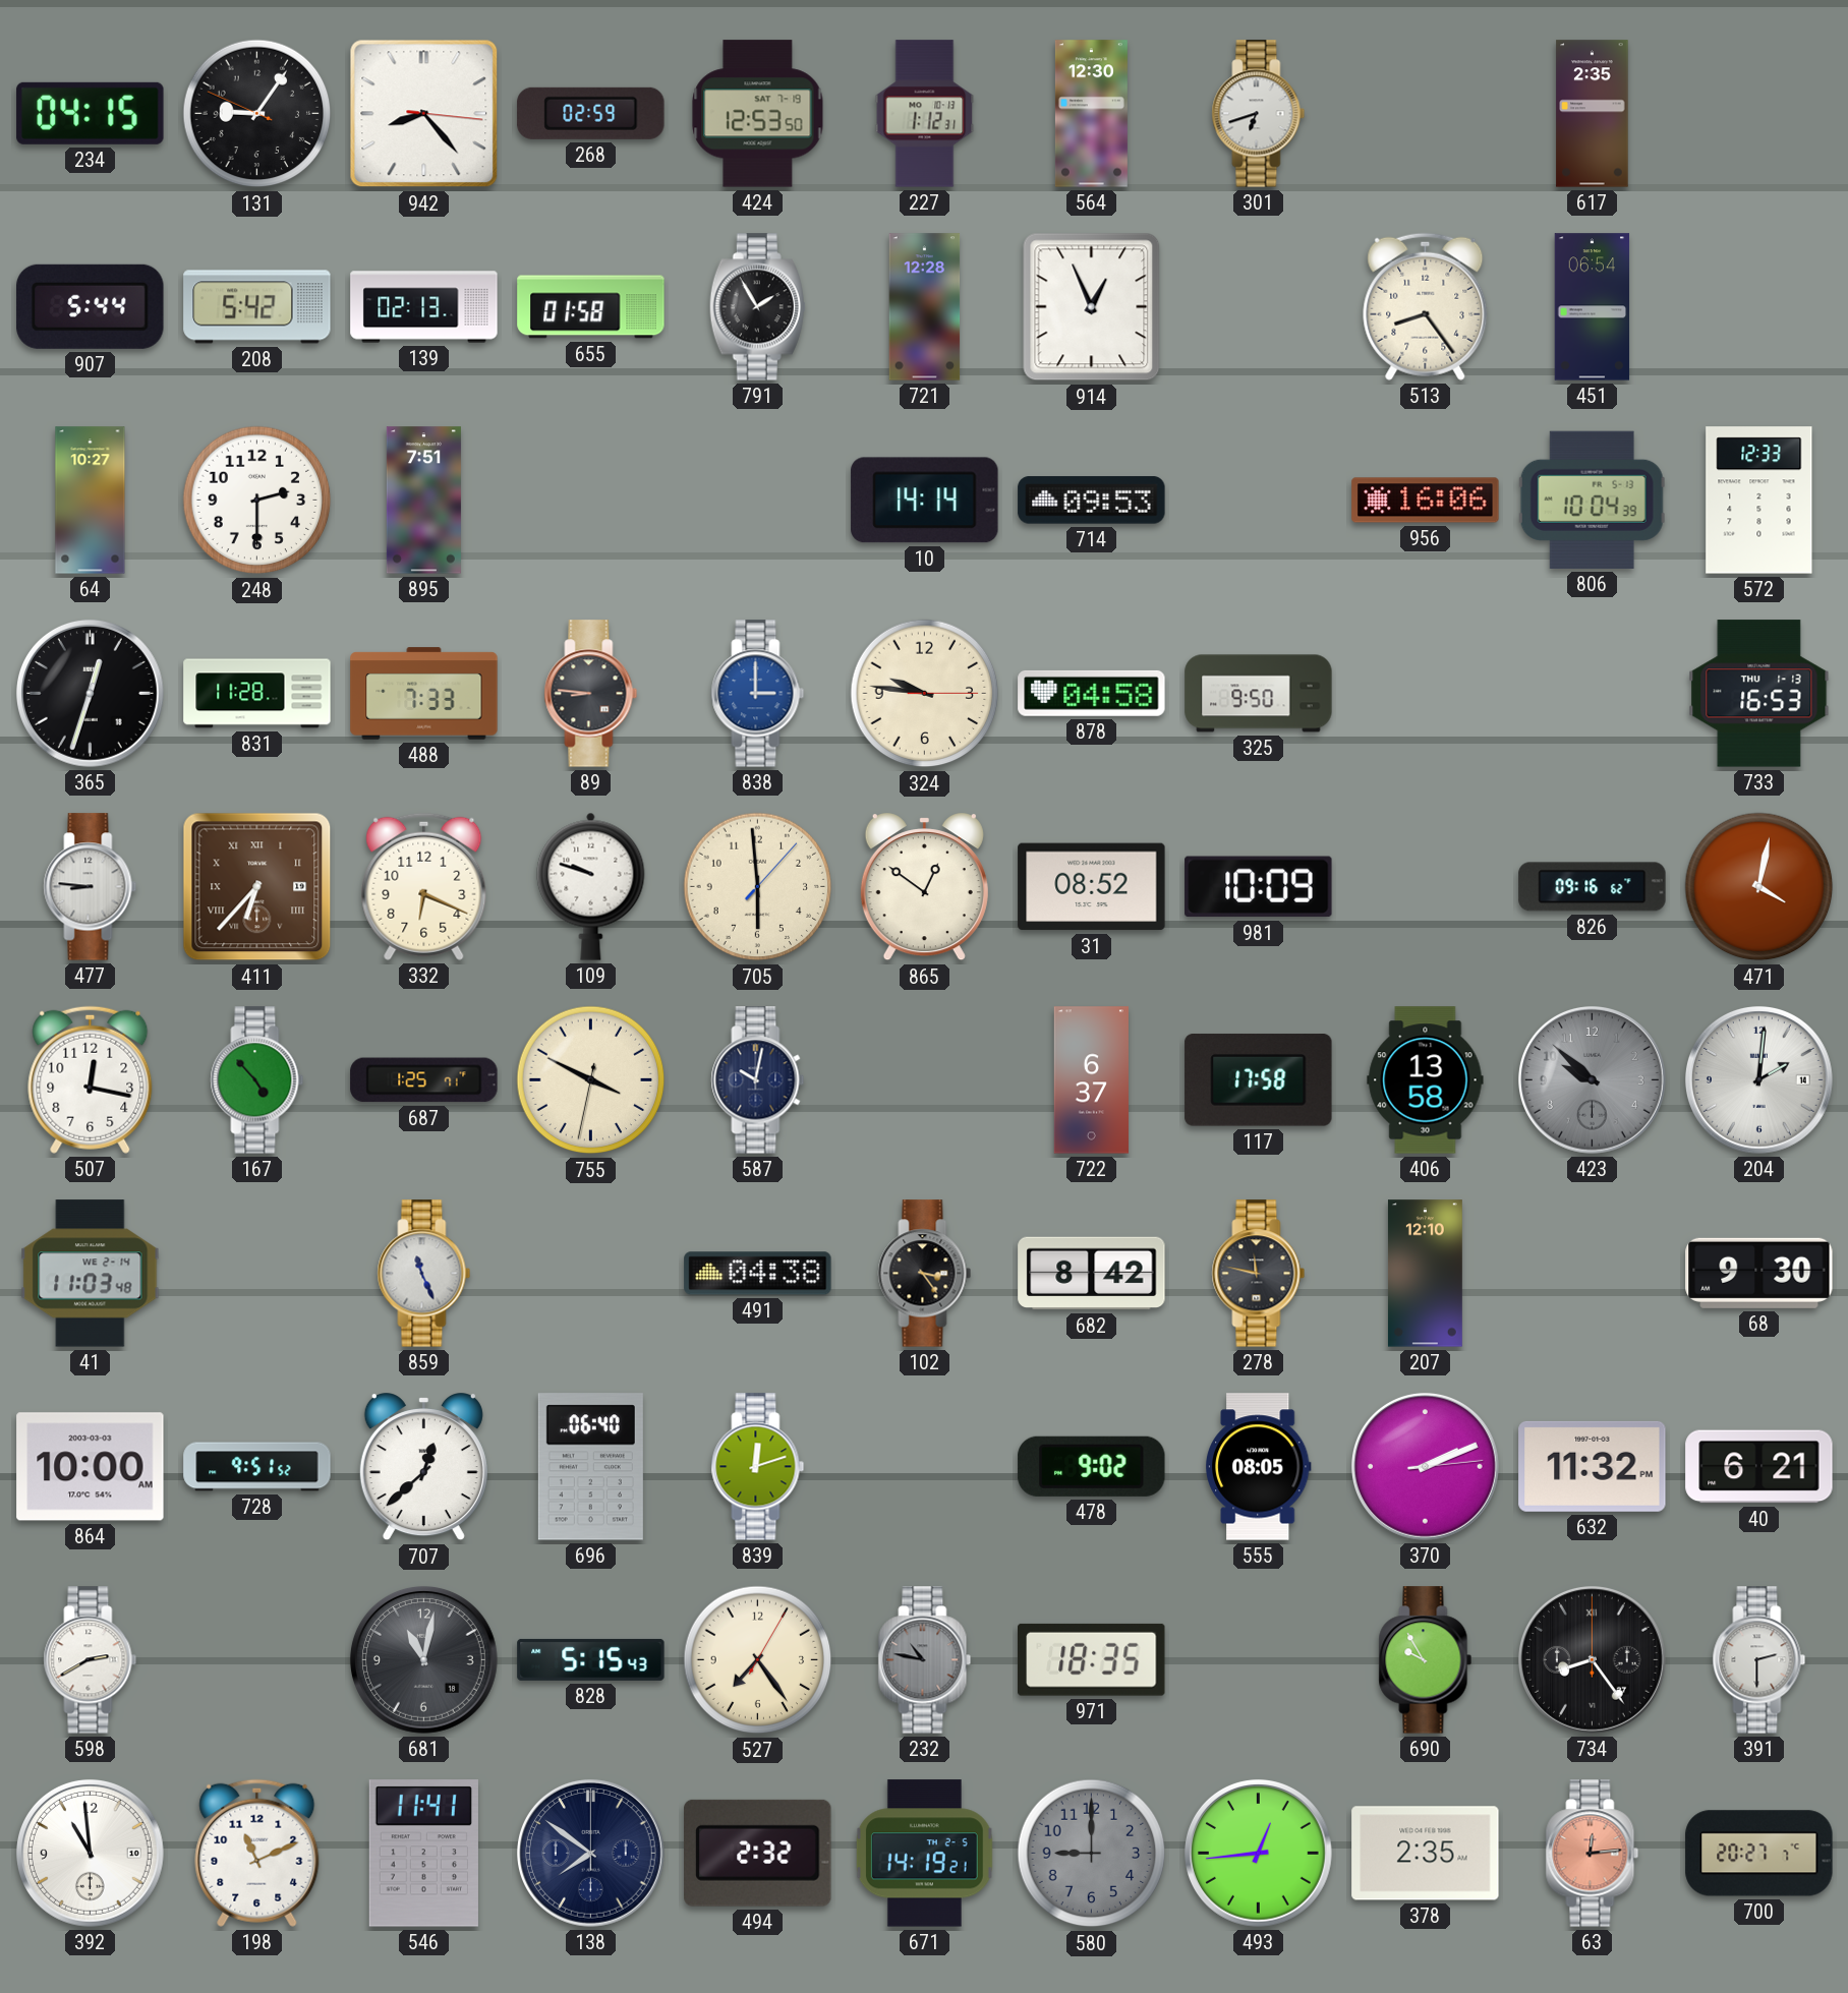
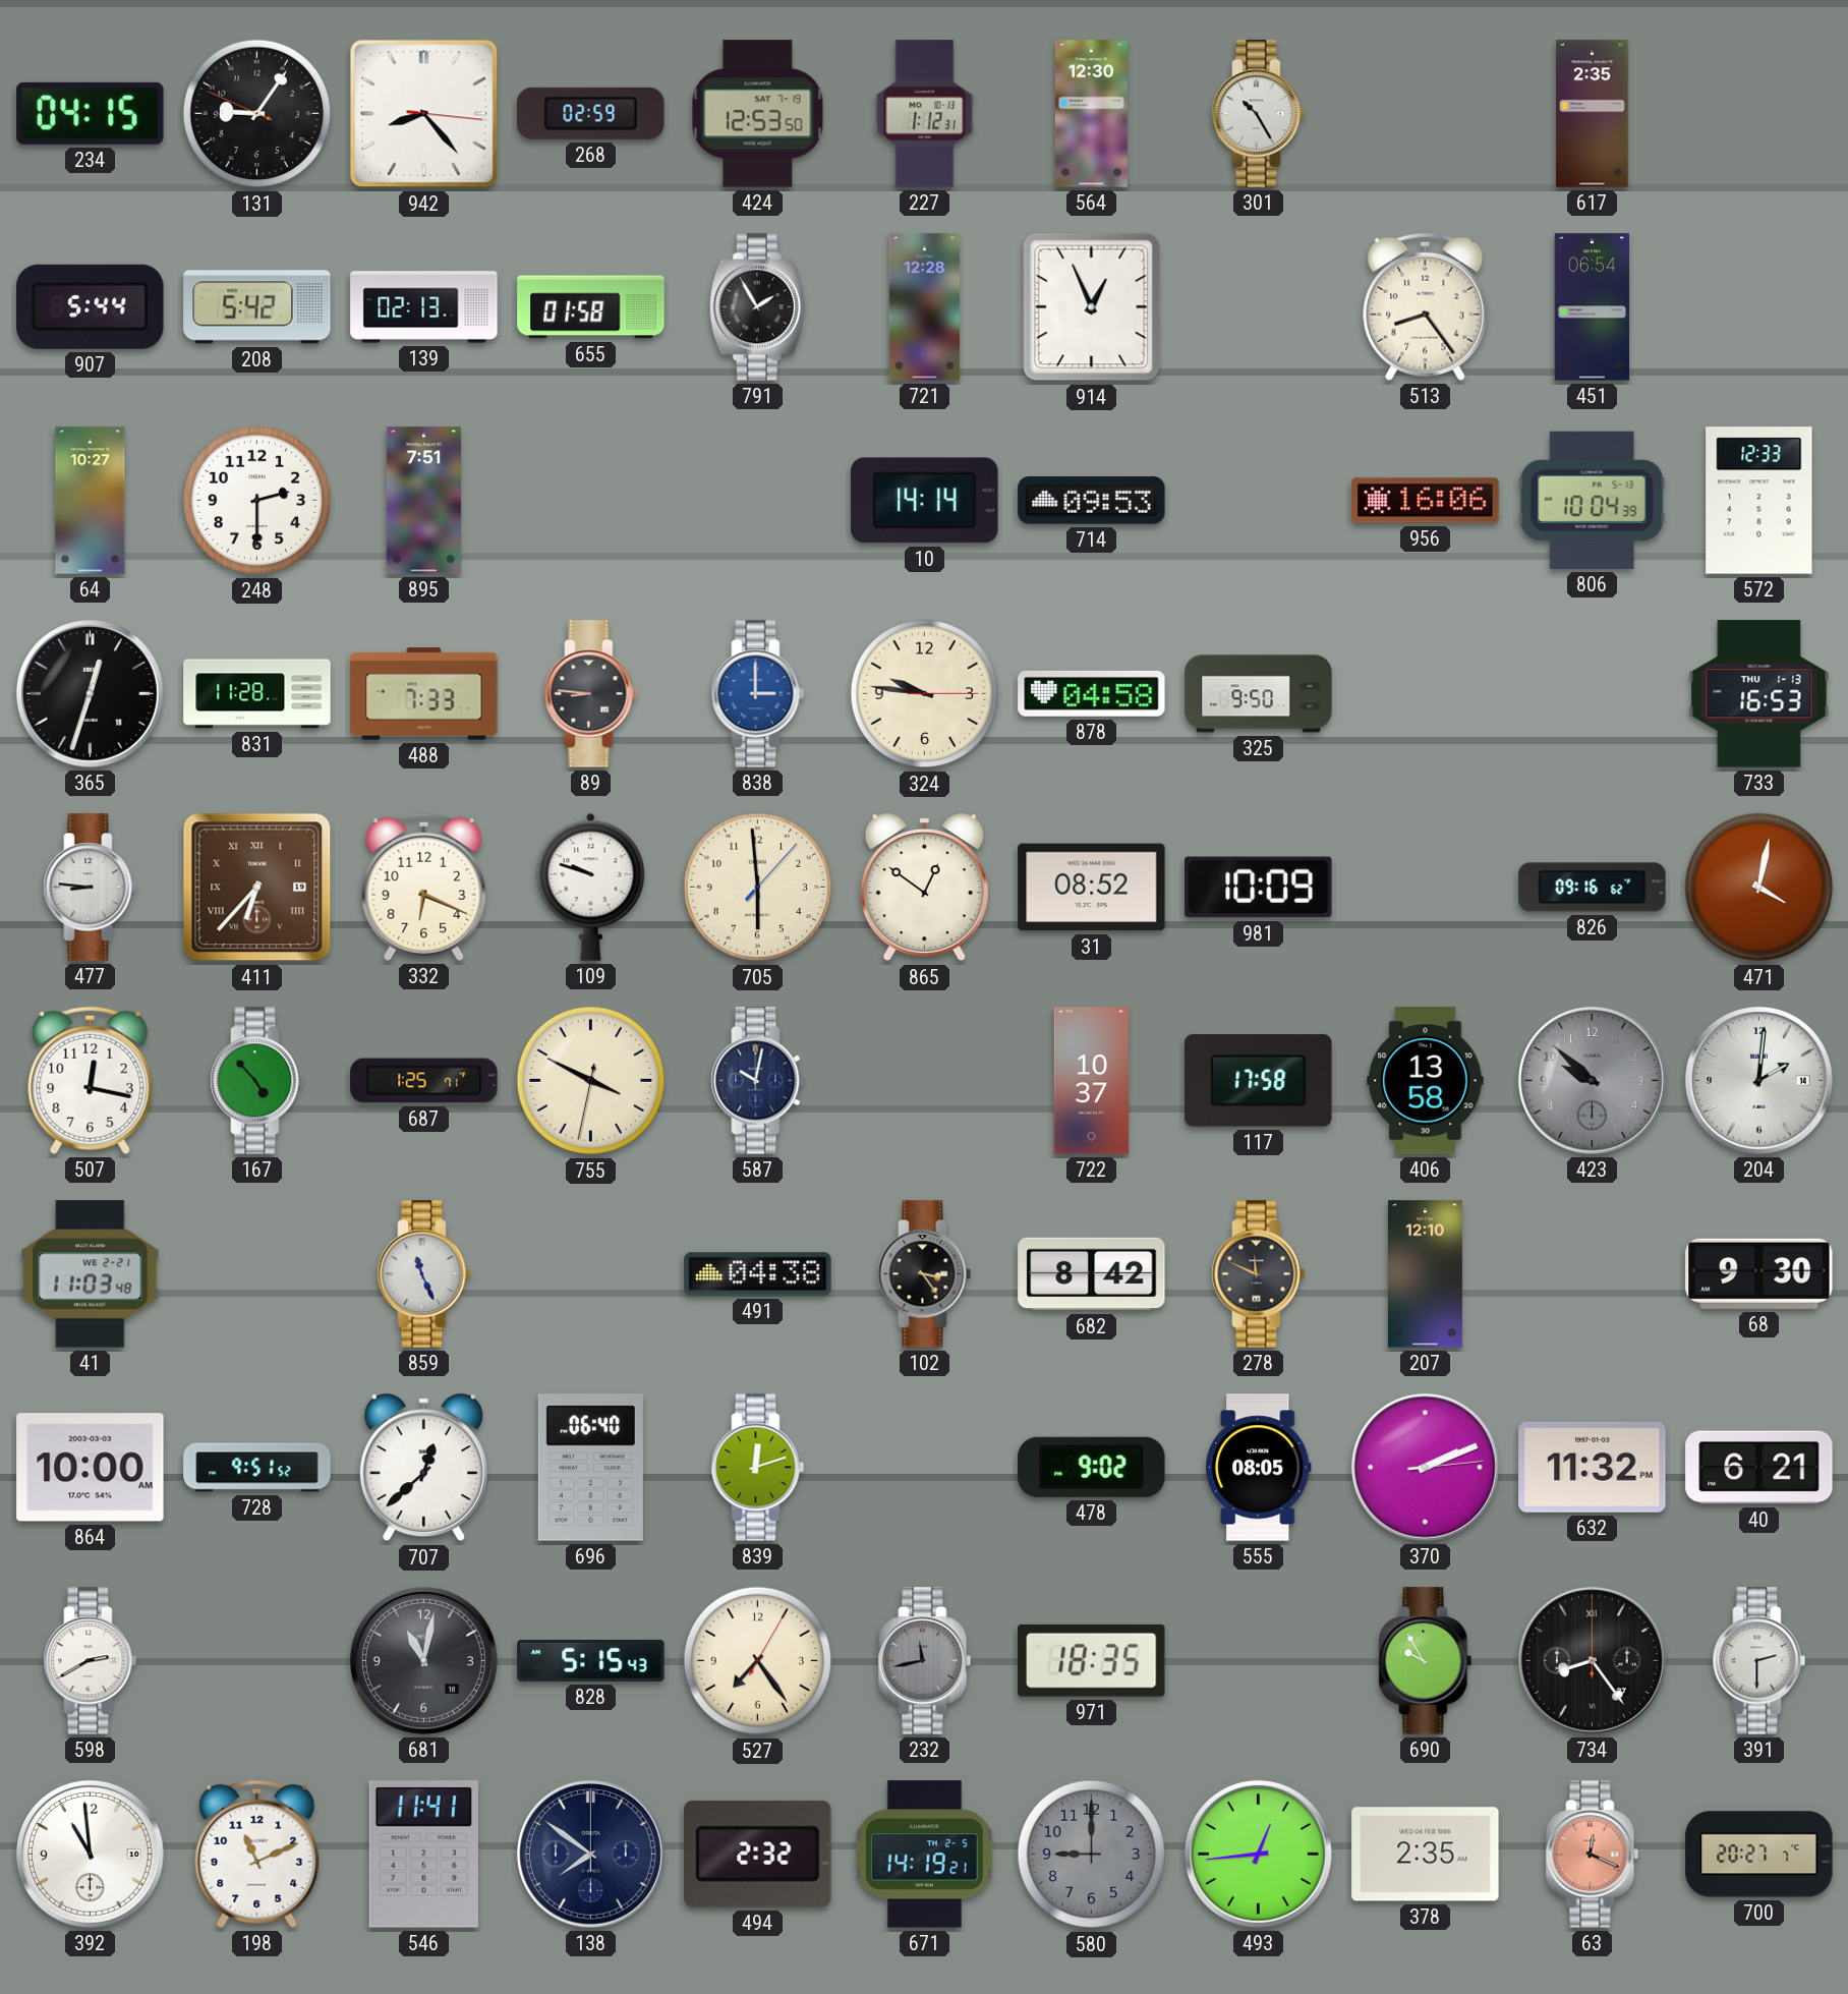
301: 6:42 -> 10:25
722: 6:37 -> 10:37
41 date: WE 2-14 -> WE 2-21
278: 11:47 -> 11:49
232: 10:47 -> 11:43
63: 12:14 -> 12:19
